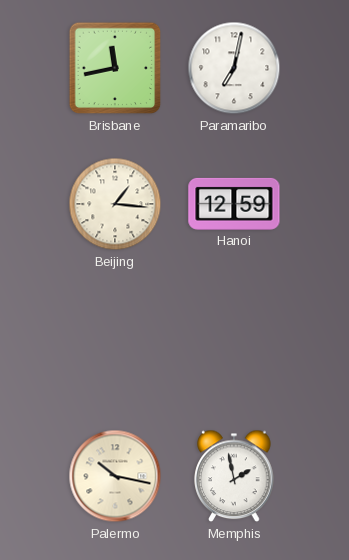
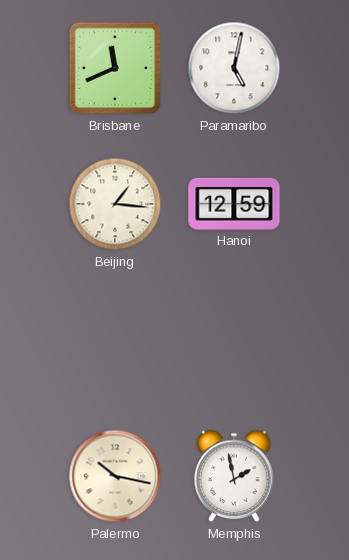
Brisbane: 11:43 -> 11:41
Paramaribo: 7:02 -> 5:02
